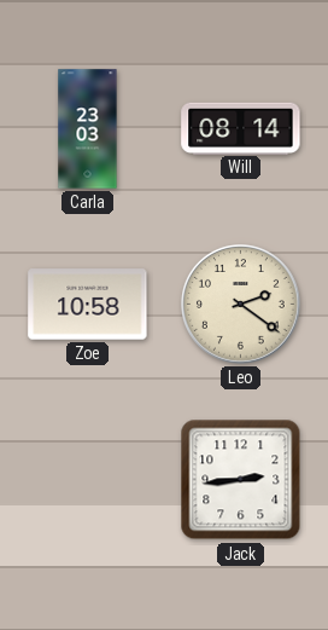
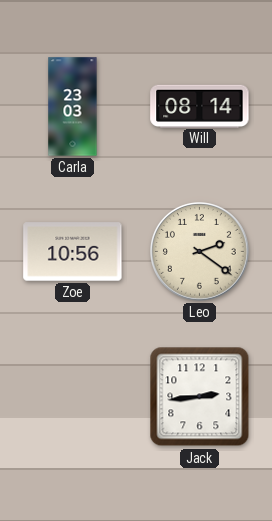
Zoe: 10:58 -> 10:56
